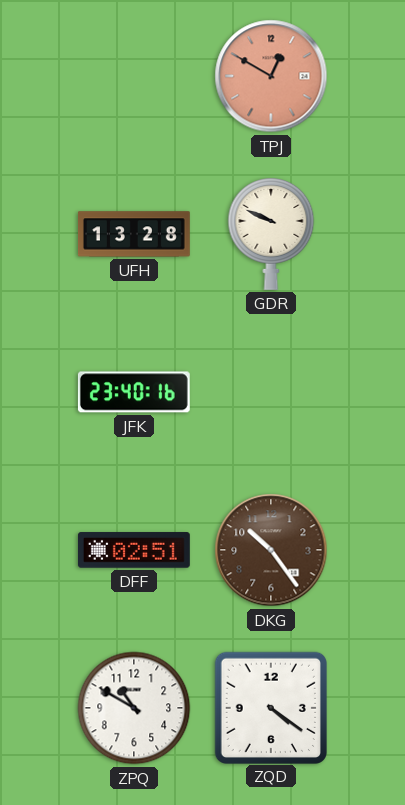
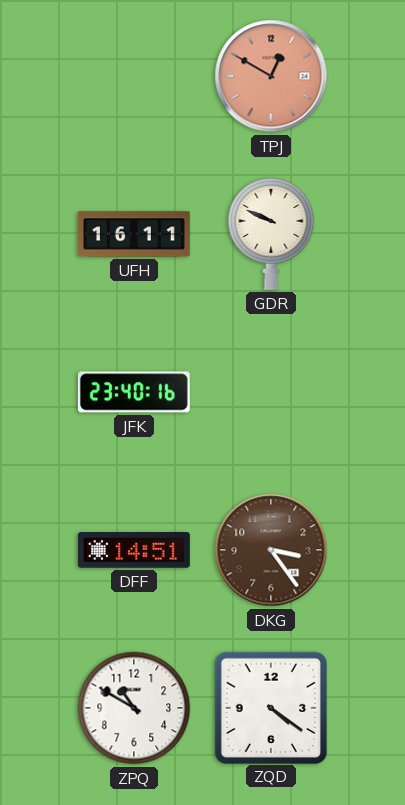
UFH: 13:28 -> 16:11
DFF: 02:51 -> 14:51
DKG: 10:24 -> 3:24
